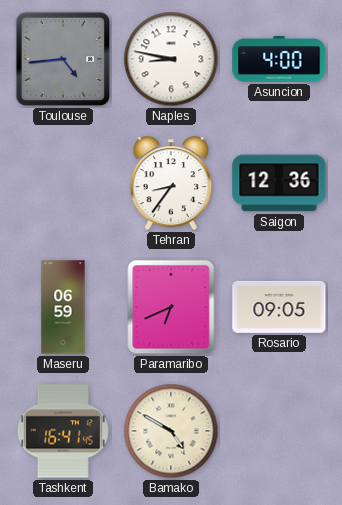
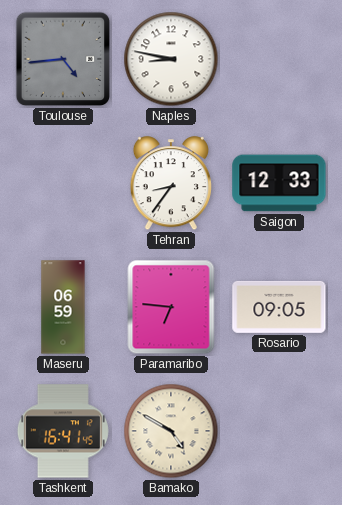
Asuncion: 4:00 -> none
Saigon: 12:36 -> 12:33
Paramaribo: 6:41 -> 6:46
